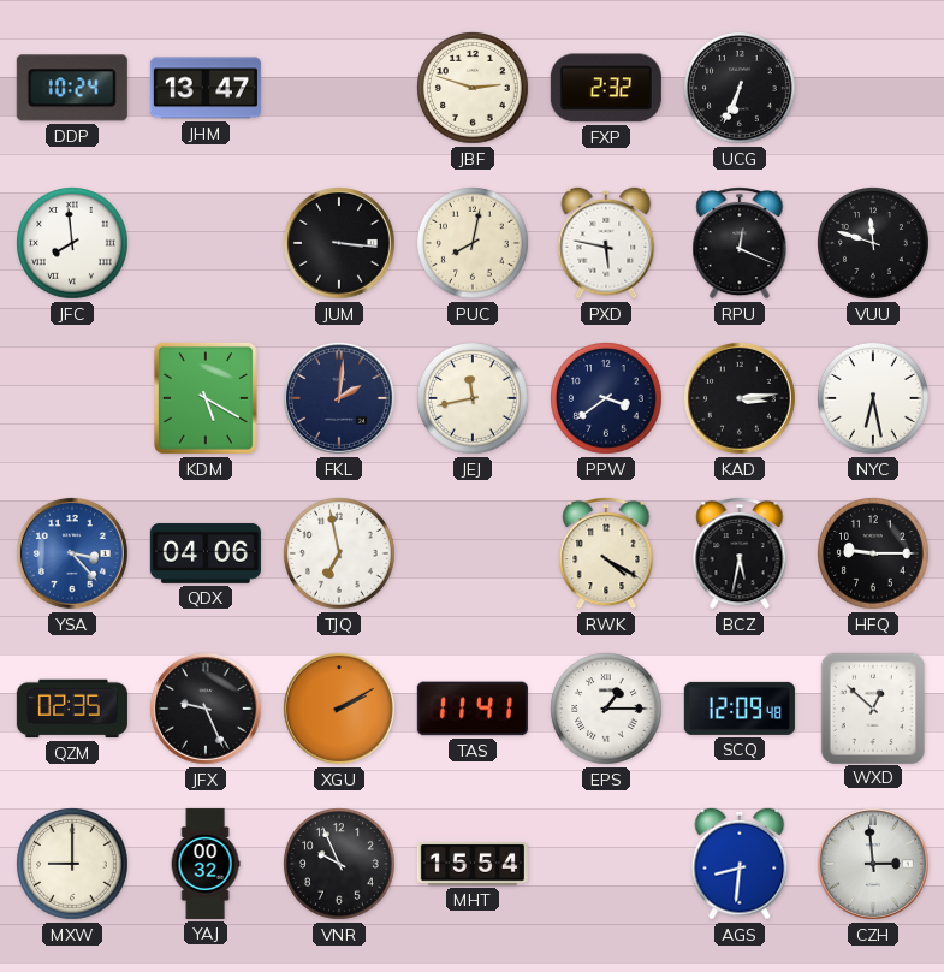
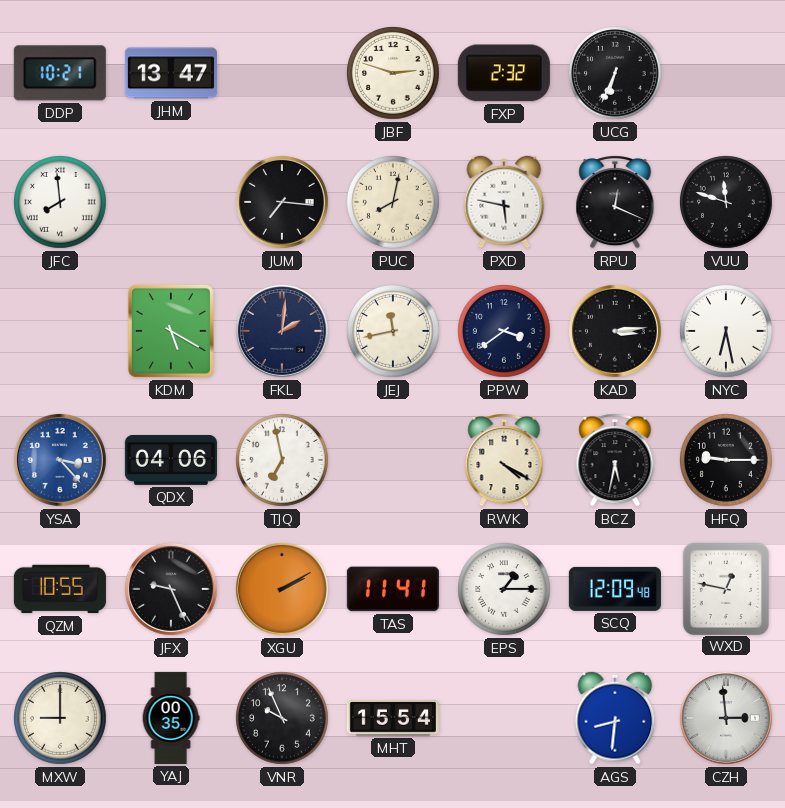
DDP: 10:24 -> 10:21
JUM: 3:16 -> 7:16
QZM: 02:35 -> 10:55
WXD: 12:52 -> 12:47
YAJ: 00:32 -> 00:35
